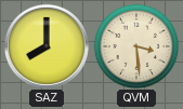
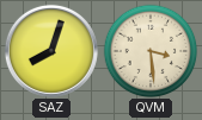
SAZ: 8:00 -> 8:03
